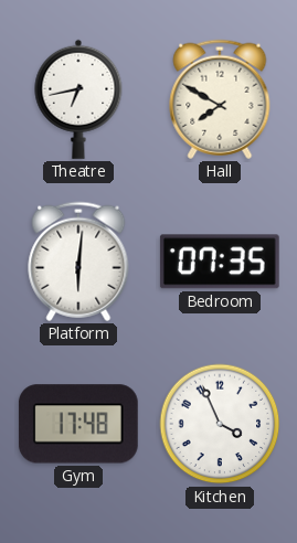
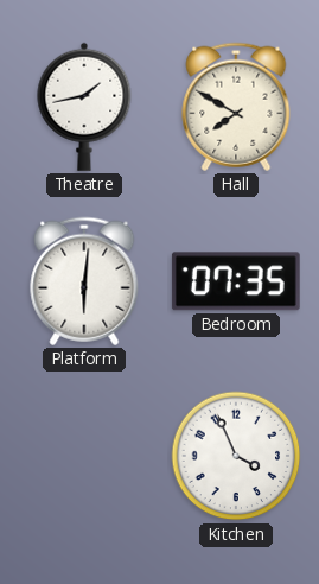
Theatre: 6:43 -> 1:43
Gym: 17:48 -> none
